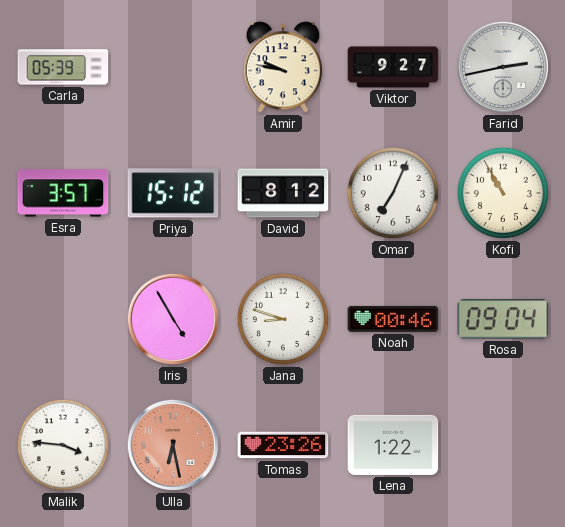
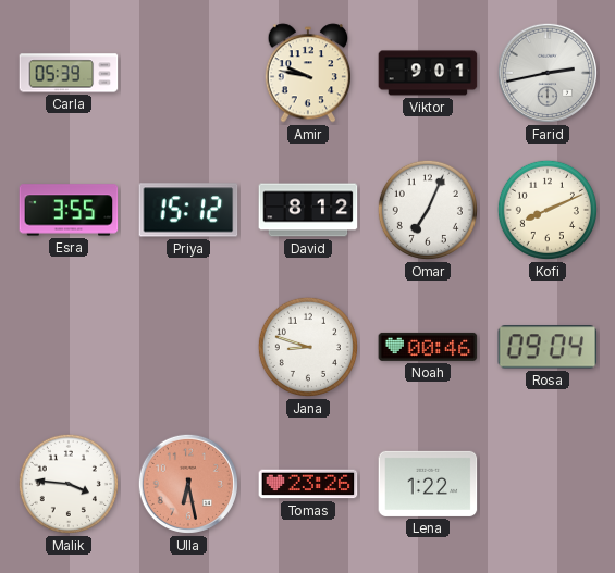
Viktor: 9:27 -> 9:01
Esra: 3:57 -> 3:55
Kofi: 10:55 -> 8:11
Iris: 4:55 -> none
